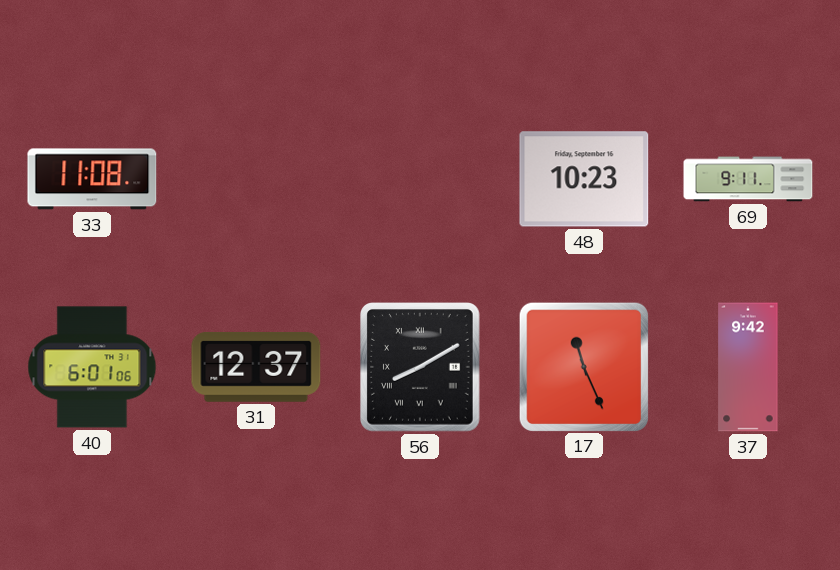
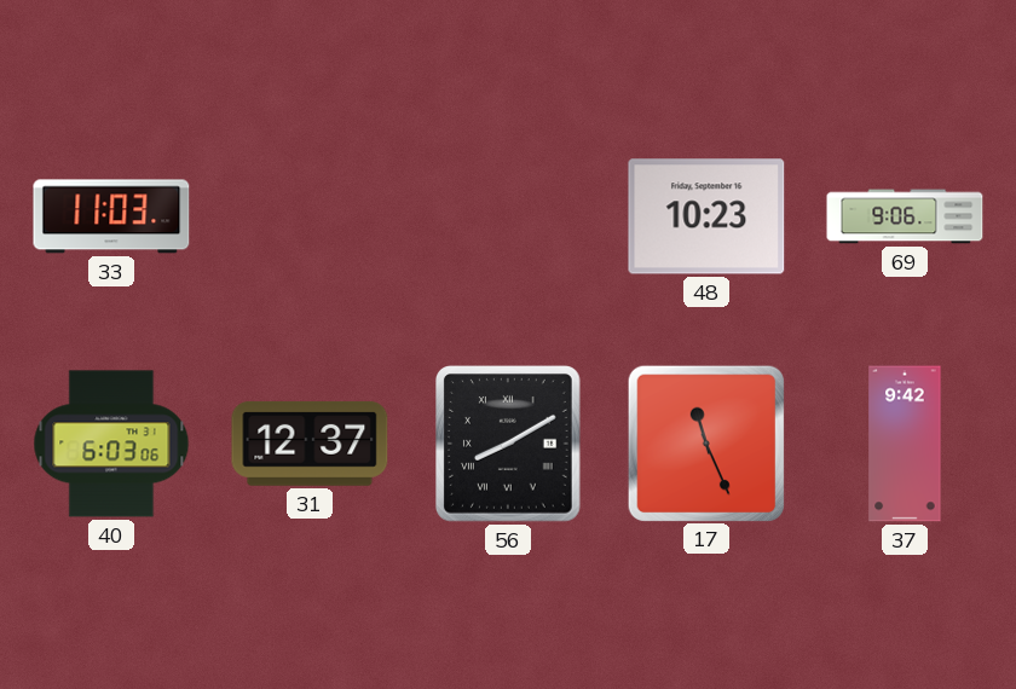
33: 11:08 -> 11:03
69: 9:11 -> 9:06
40: 6:01 -> 6:03
